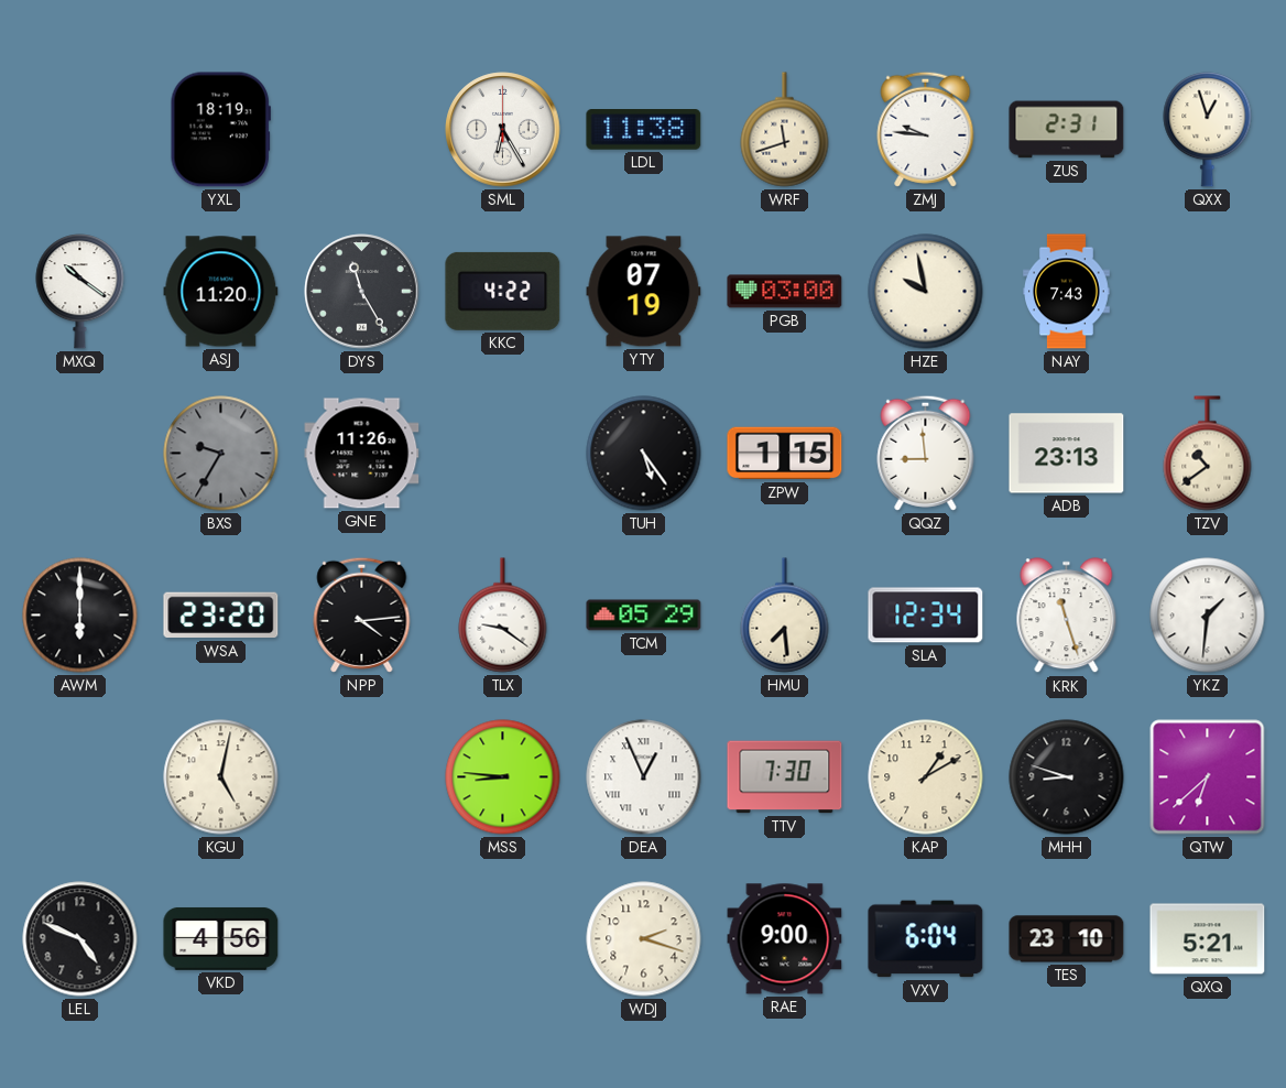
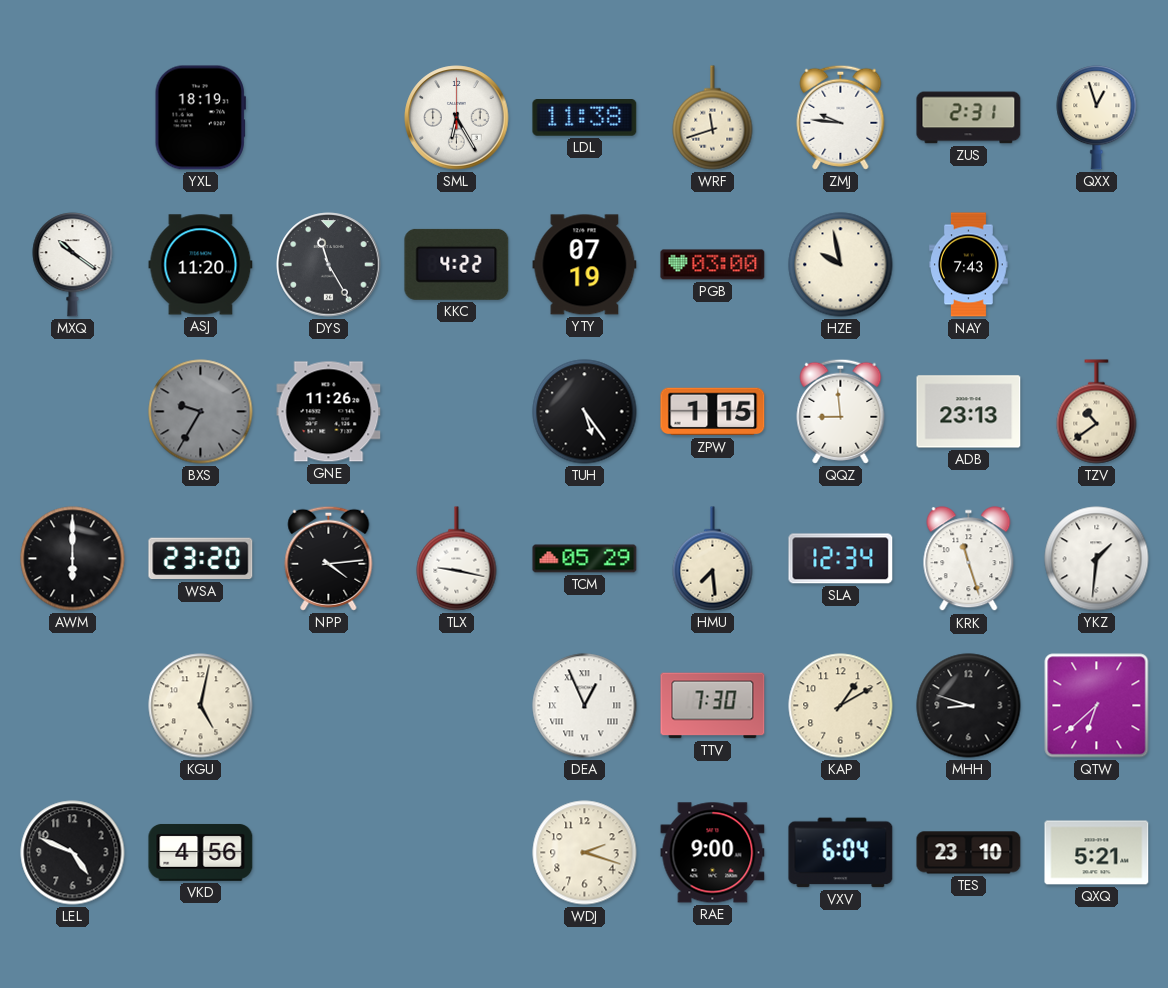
TLX: 9:21 -> 9:17
MSS: 8:46 -> none
